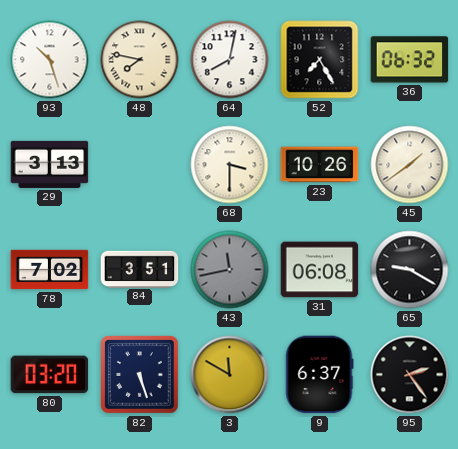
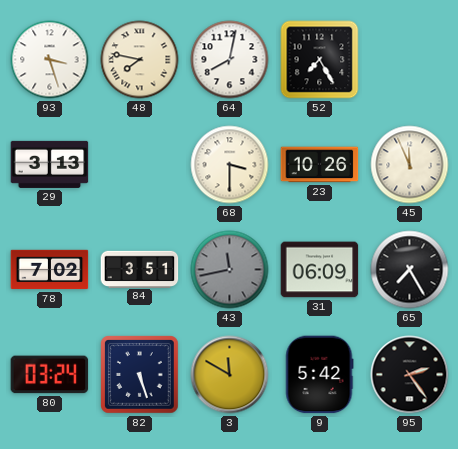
93: 10:27 -> 3:27
36: 06:32 -> none
45: 1:39 -> 11:56
31: 06:08 -> 06:09
65: 9:20 -> 7:25
80: 03:20 -> 03:24
9: 6:37 -> 5:42
